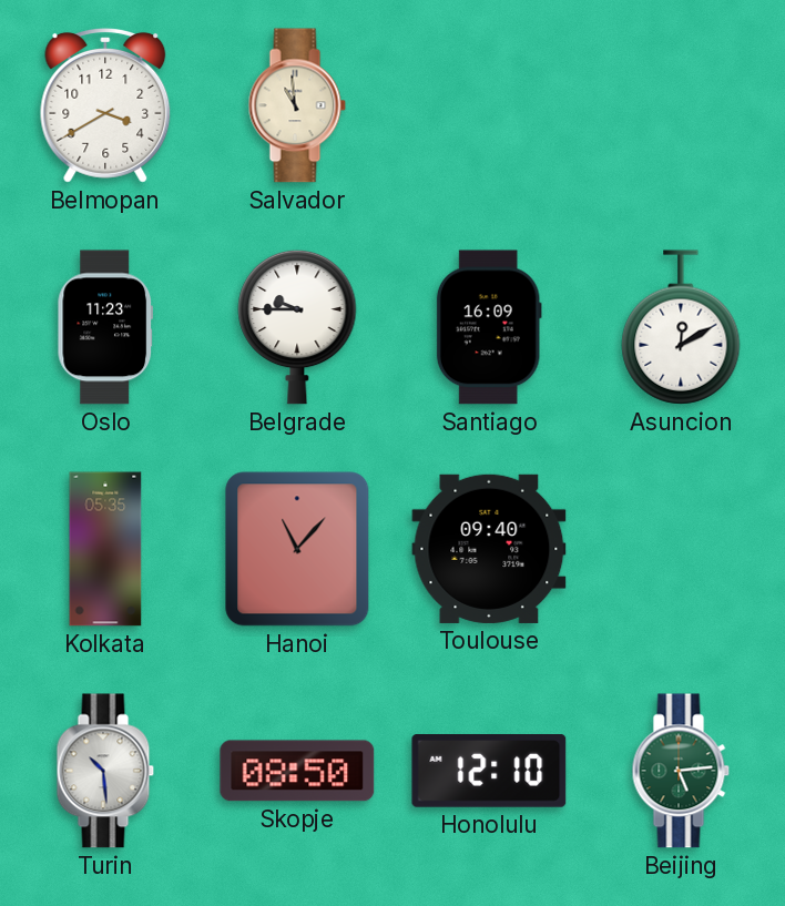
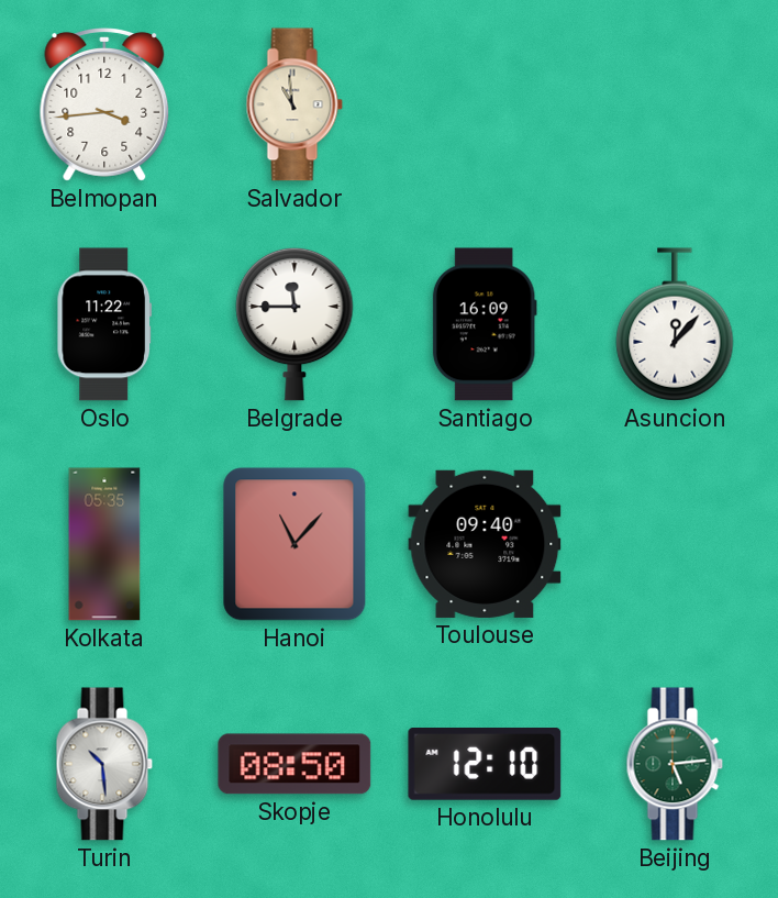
Belmopan: 3:40 -> 3:44
Oslo: 11:23 -> 11:22
Belgrade: 9:45 -> 11:45
Asuncion: 12:10 -> 12:07
